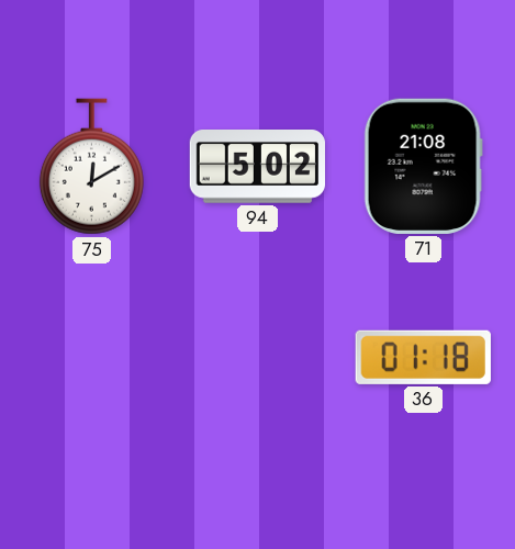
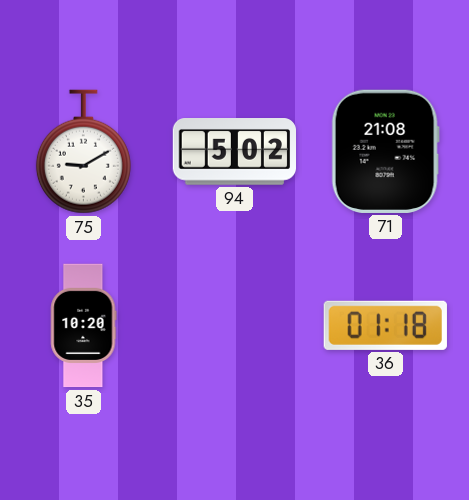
75: 12:10 -> 9:10
35: none -> 10:20
